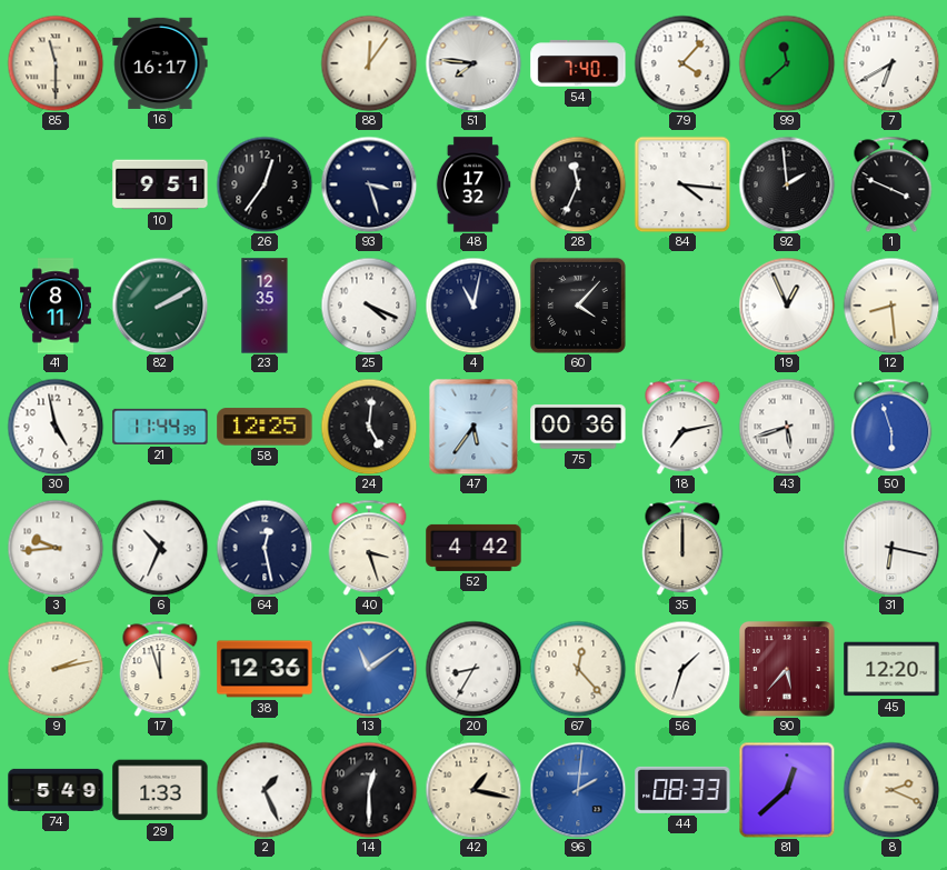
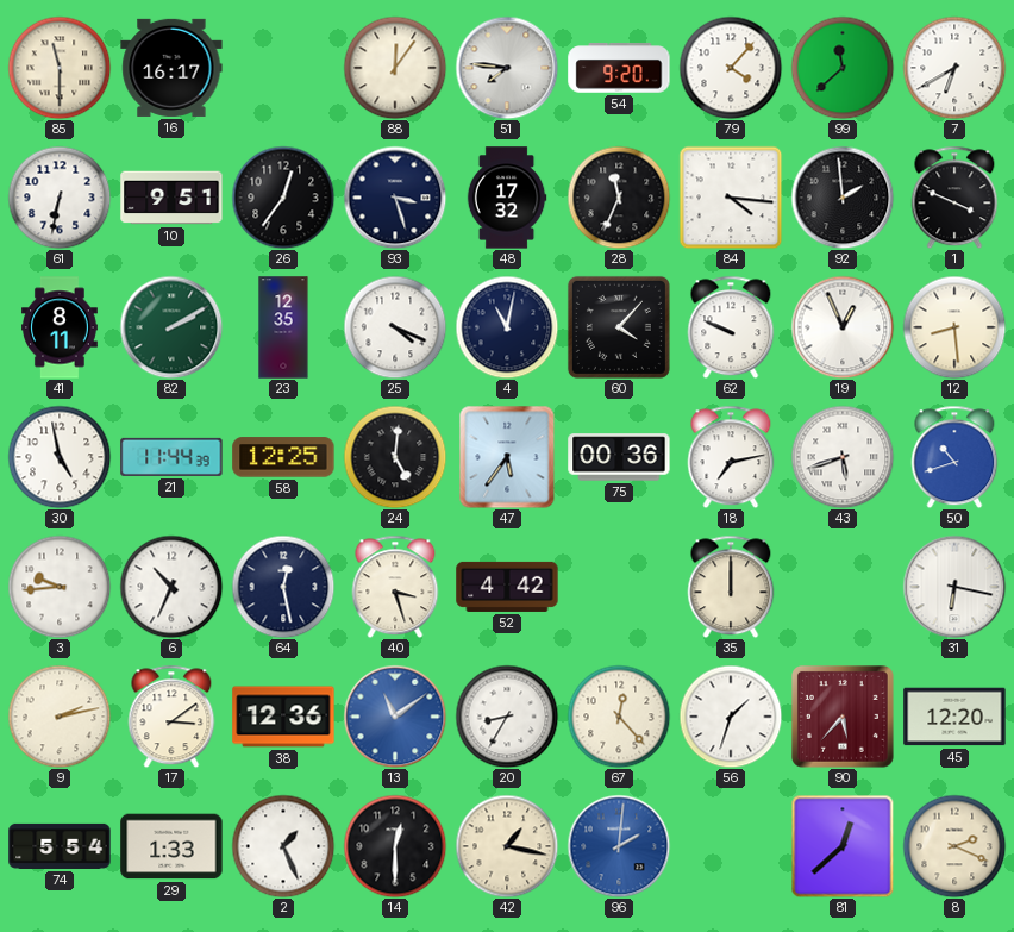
54: 7:40 -> 9:20
61: none -> 6:32
62: none -> 9:49
50: 5:57 -> 10:42
17: 11:57 -> 3:09
74: 5:49 -> 5:54
44: 08:33 -> none
